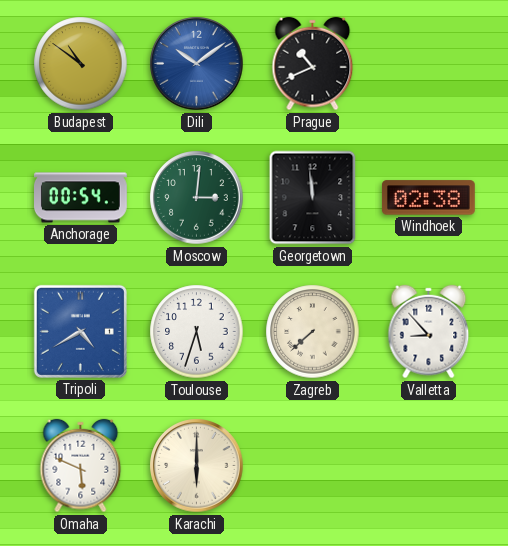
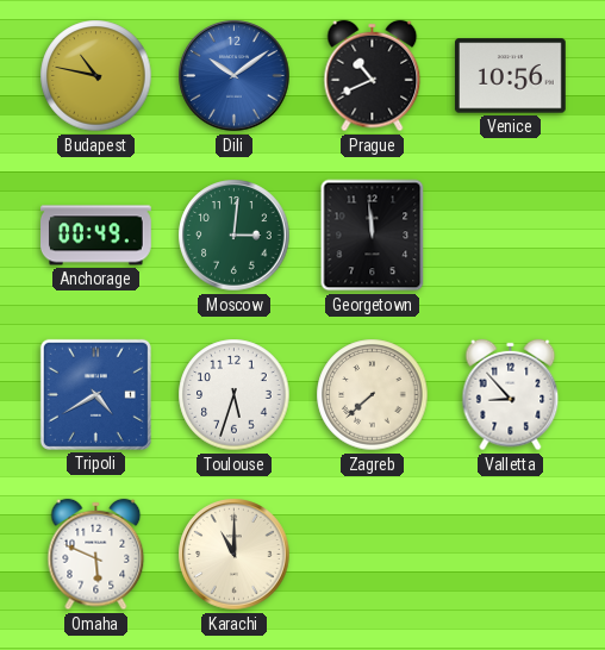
Budapest: 10:51 -> 10:47
Venice: none -> 10:56
Anchorage: 00:54 -> 00:49
Windhoek: 02:38 -> none
Karachi: 6:00 -> 11:00
